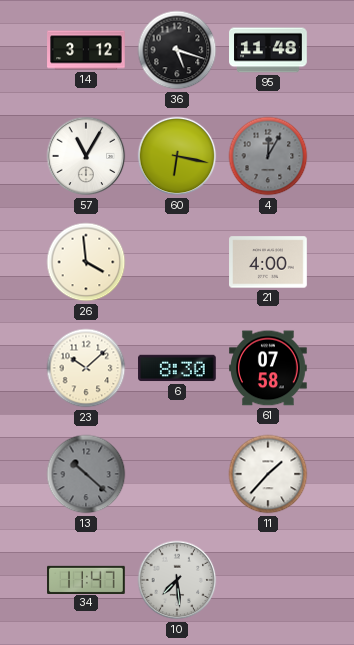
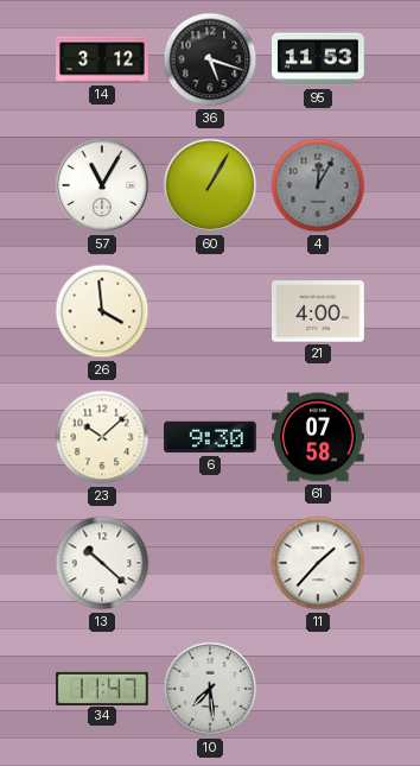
95: 11:48 -> 11:53
60: 6:17 -> 1:05
6: 8:30 -> 9:30
13 dial: grey -> white
